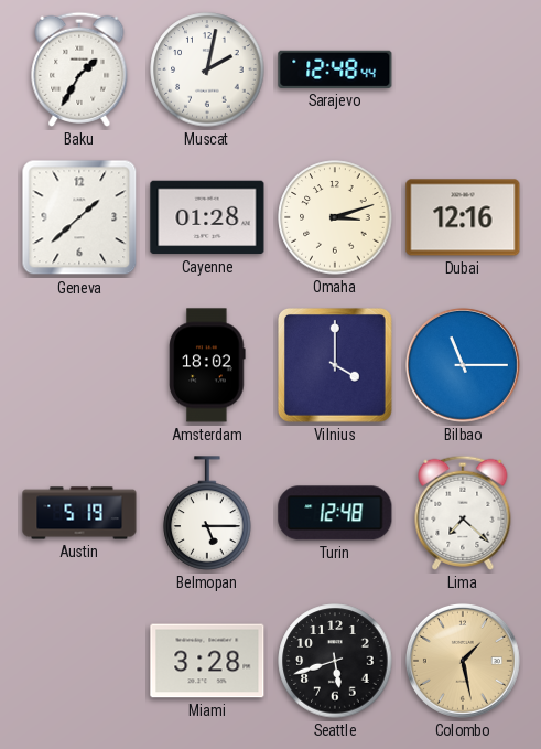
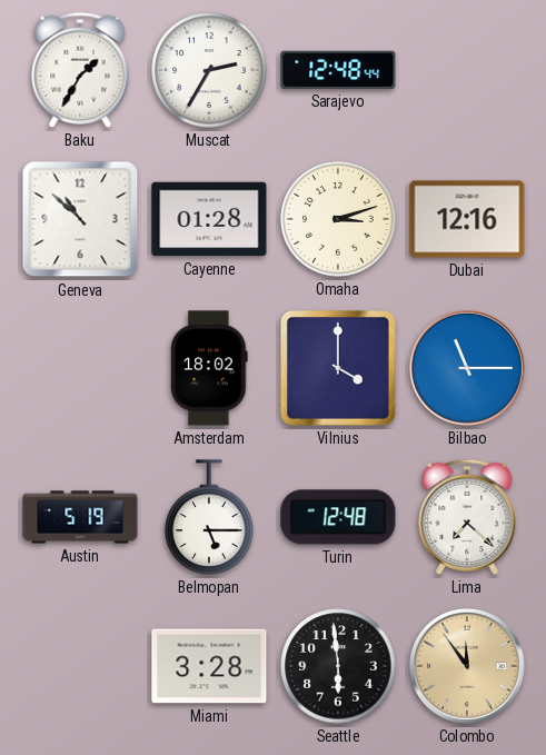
Muscat: 2:02 -> 2:35
Geneva: 1:38 -> 10:52
Seattle: 5:42 -> 5:59
Colombo: 1:28 -> 11:54
